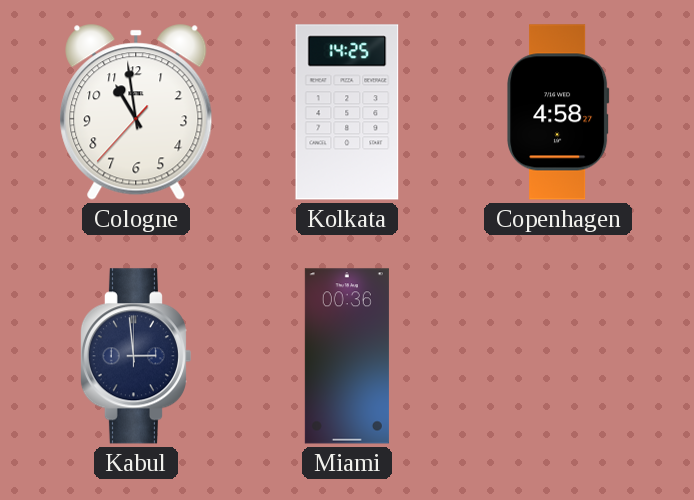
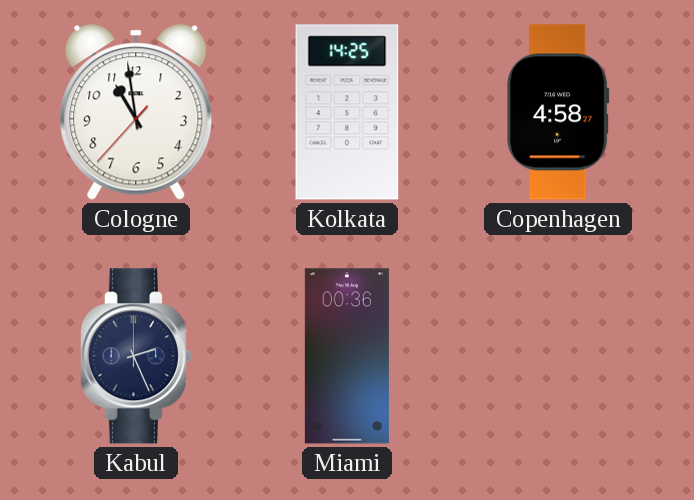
Kabul: 2:59 -> 2:26
